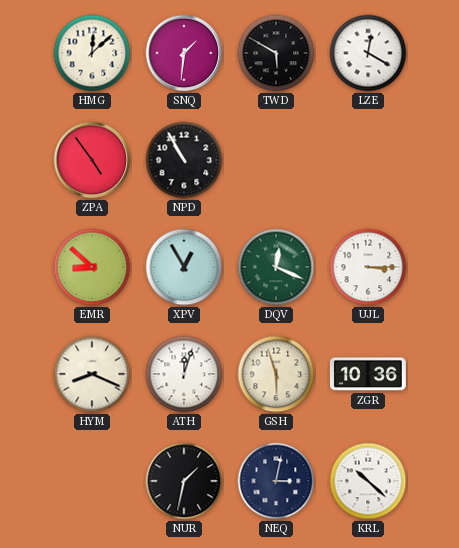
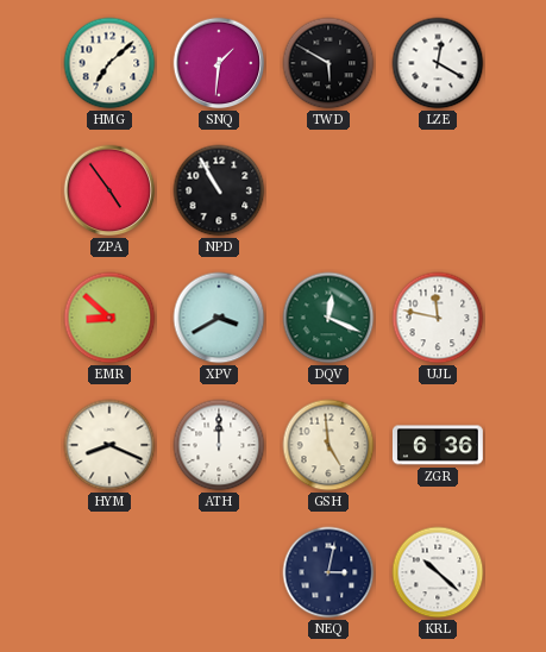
HMG: 12:08 -> 7:08
XPV: 12:55 -> 3:40
UJL: 3:15 -> 11:47
ATH: 12:03 -> 12:00
GSH: 5:57 -> 4:59
ZGR: 10:36 -> 6:36
NUR: 1:32 -> none
